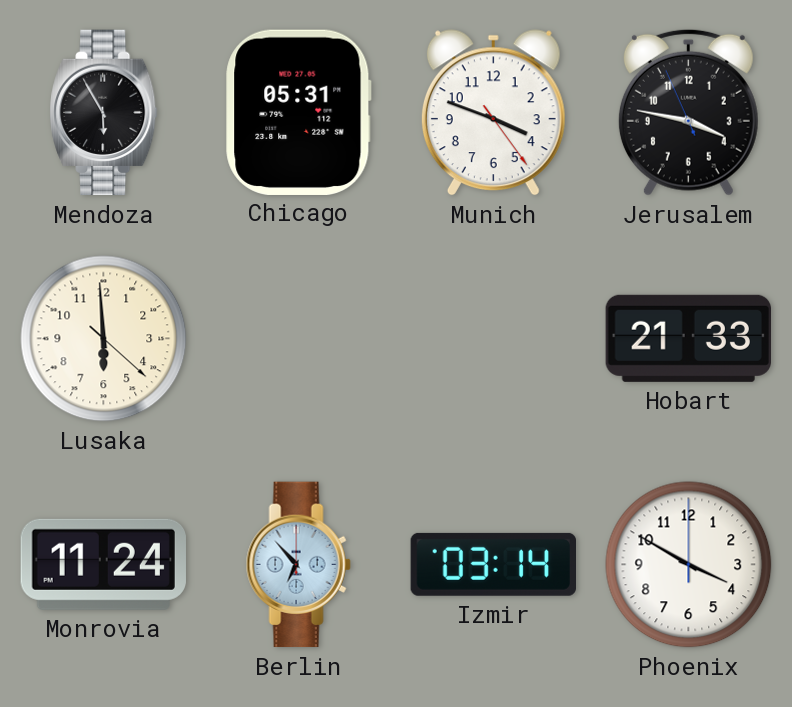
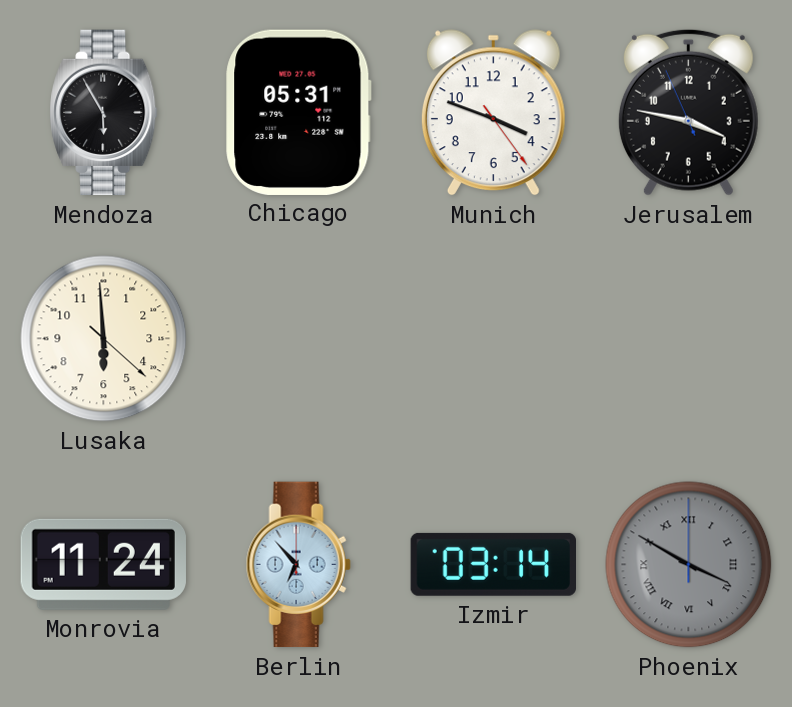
Hobart: 21:33 -> none
Phoenix dial: white -> grey
Phoenix numerals: Arabic -> Roman
